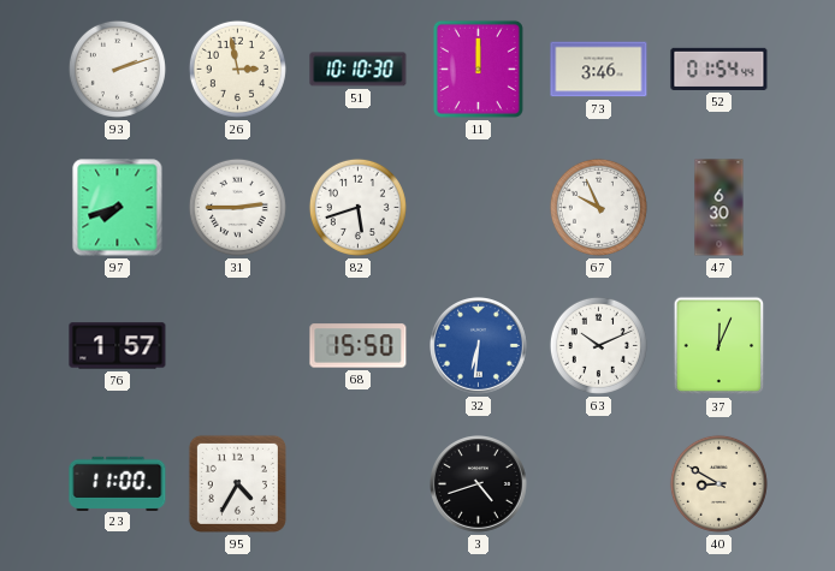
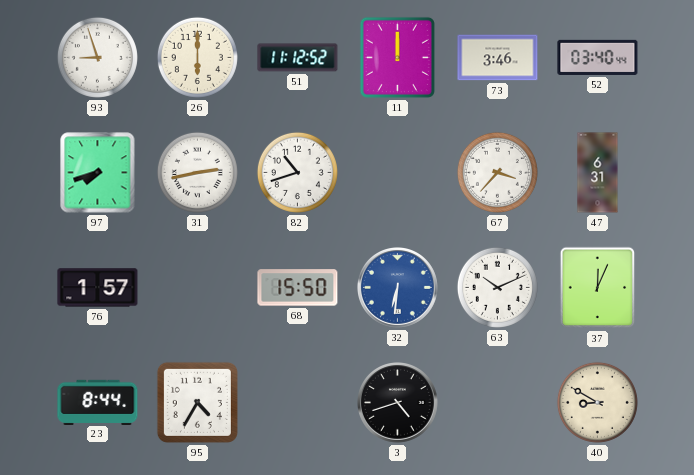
93: 2:12 -> 8:57
26: 2:58 -> 6:00
51: 10:10 -> 11:12
52: 01:54 -> 03:40
31: 2:45 -> 2:43
82: 5:42 -> 10:42
67: 9:56 -> 3:37
47: 6:30 -> 6:31
23: 11:00 -> 8:44
